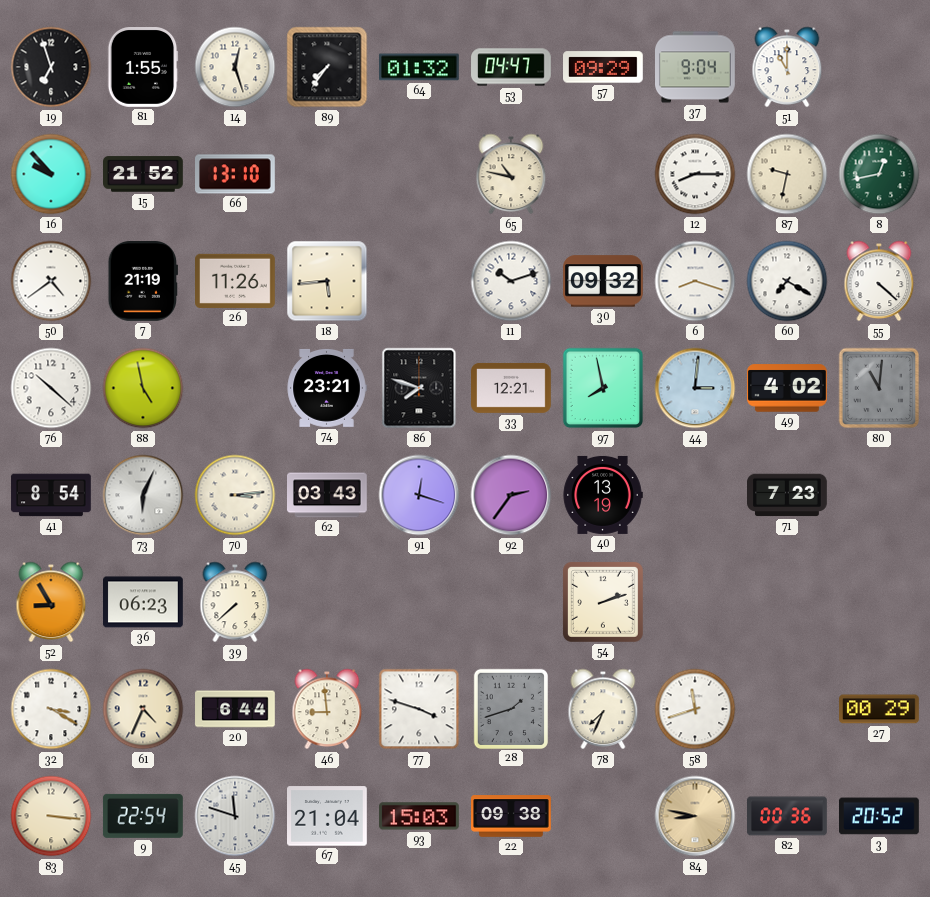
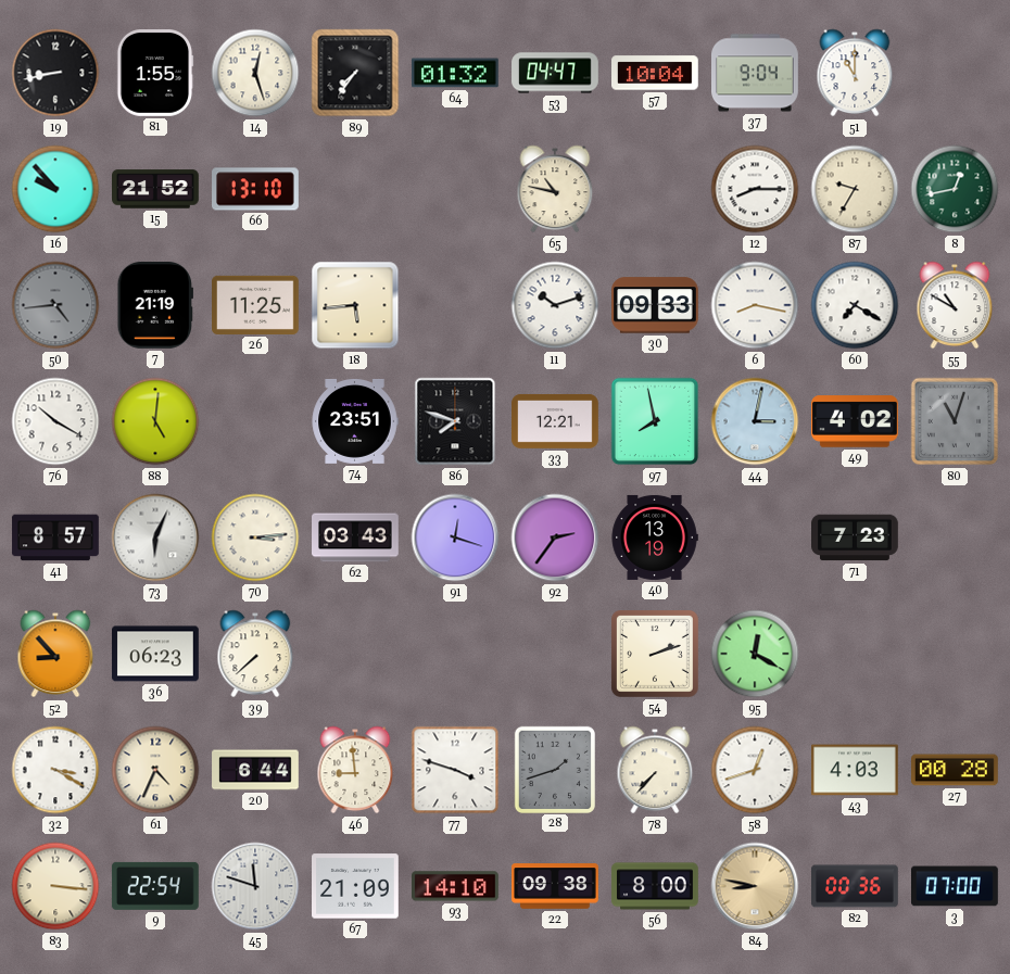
19: 6:57 -> 8:43
57: 09:29 -> 10:04
87: 9:32 -> 9:35
50: 4:39 -> 4:44
50 dial: white -> grey
26: 11:26 -> 11:25
30: 09:32 -> 09:33
6: 8:18 -> 8:17
55: 4:22 -> 10:50
76: 10:22 -> 10:20
88: 4:58 -> 5:01
74: 23:21 -> 23:51
44: 3:01 -> 3:02
80: 11:01 -> 11:03
41: 8:54 -> 8:57
52: 8:55 -> 8:53
95: none -> 12:20
78: 7:34 -> 7:37
58: 11:42 -> 12:42
43: none -> 4:03
27: 00:29 -> 00:28
67: 21:04 -> 21:09
93: 15:03 -> 14:10
56: none -> 8:00
3: 20:52 -> 07:00
